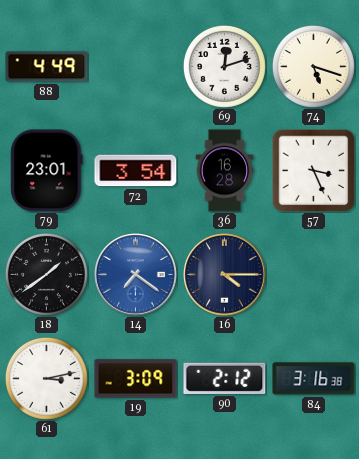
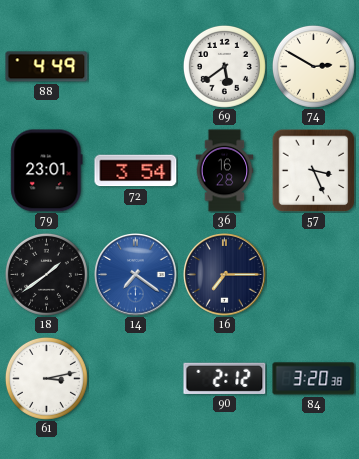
69: 12:12 -> 5:39
74: 5:18 -> 2:50
16: 4:15 -> 7:15
19: 3:09 -> none
84: 3:16 -> 3:20
